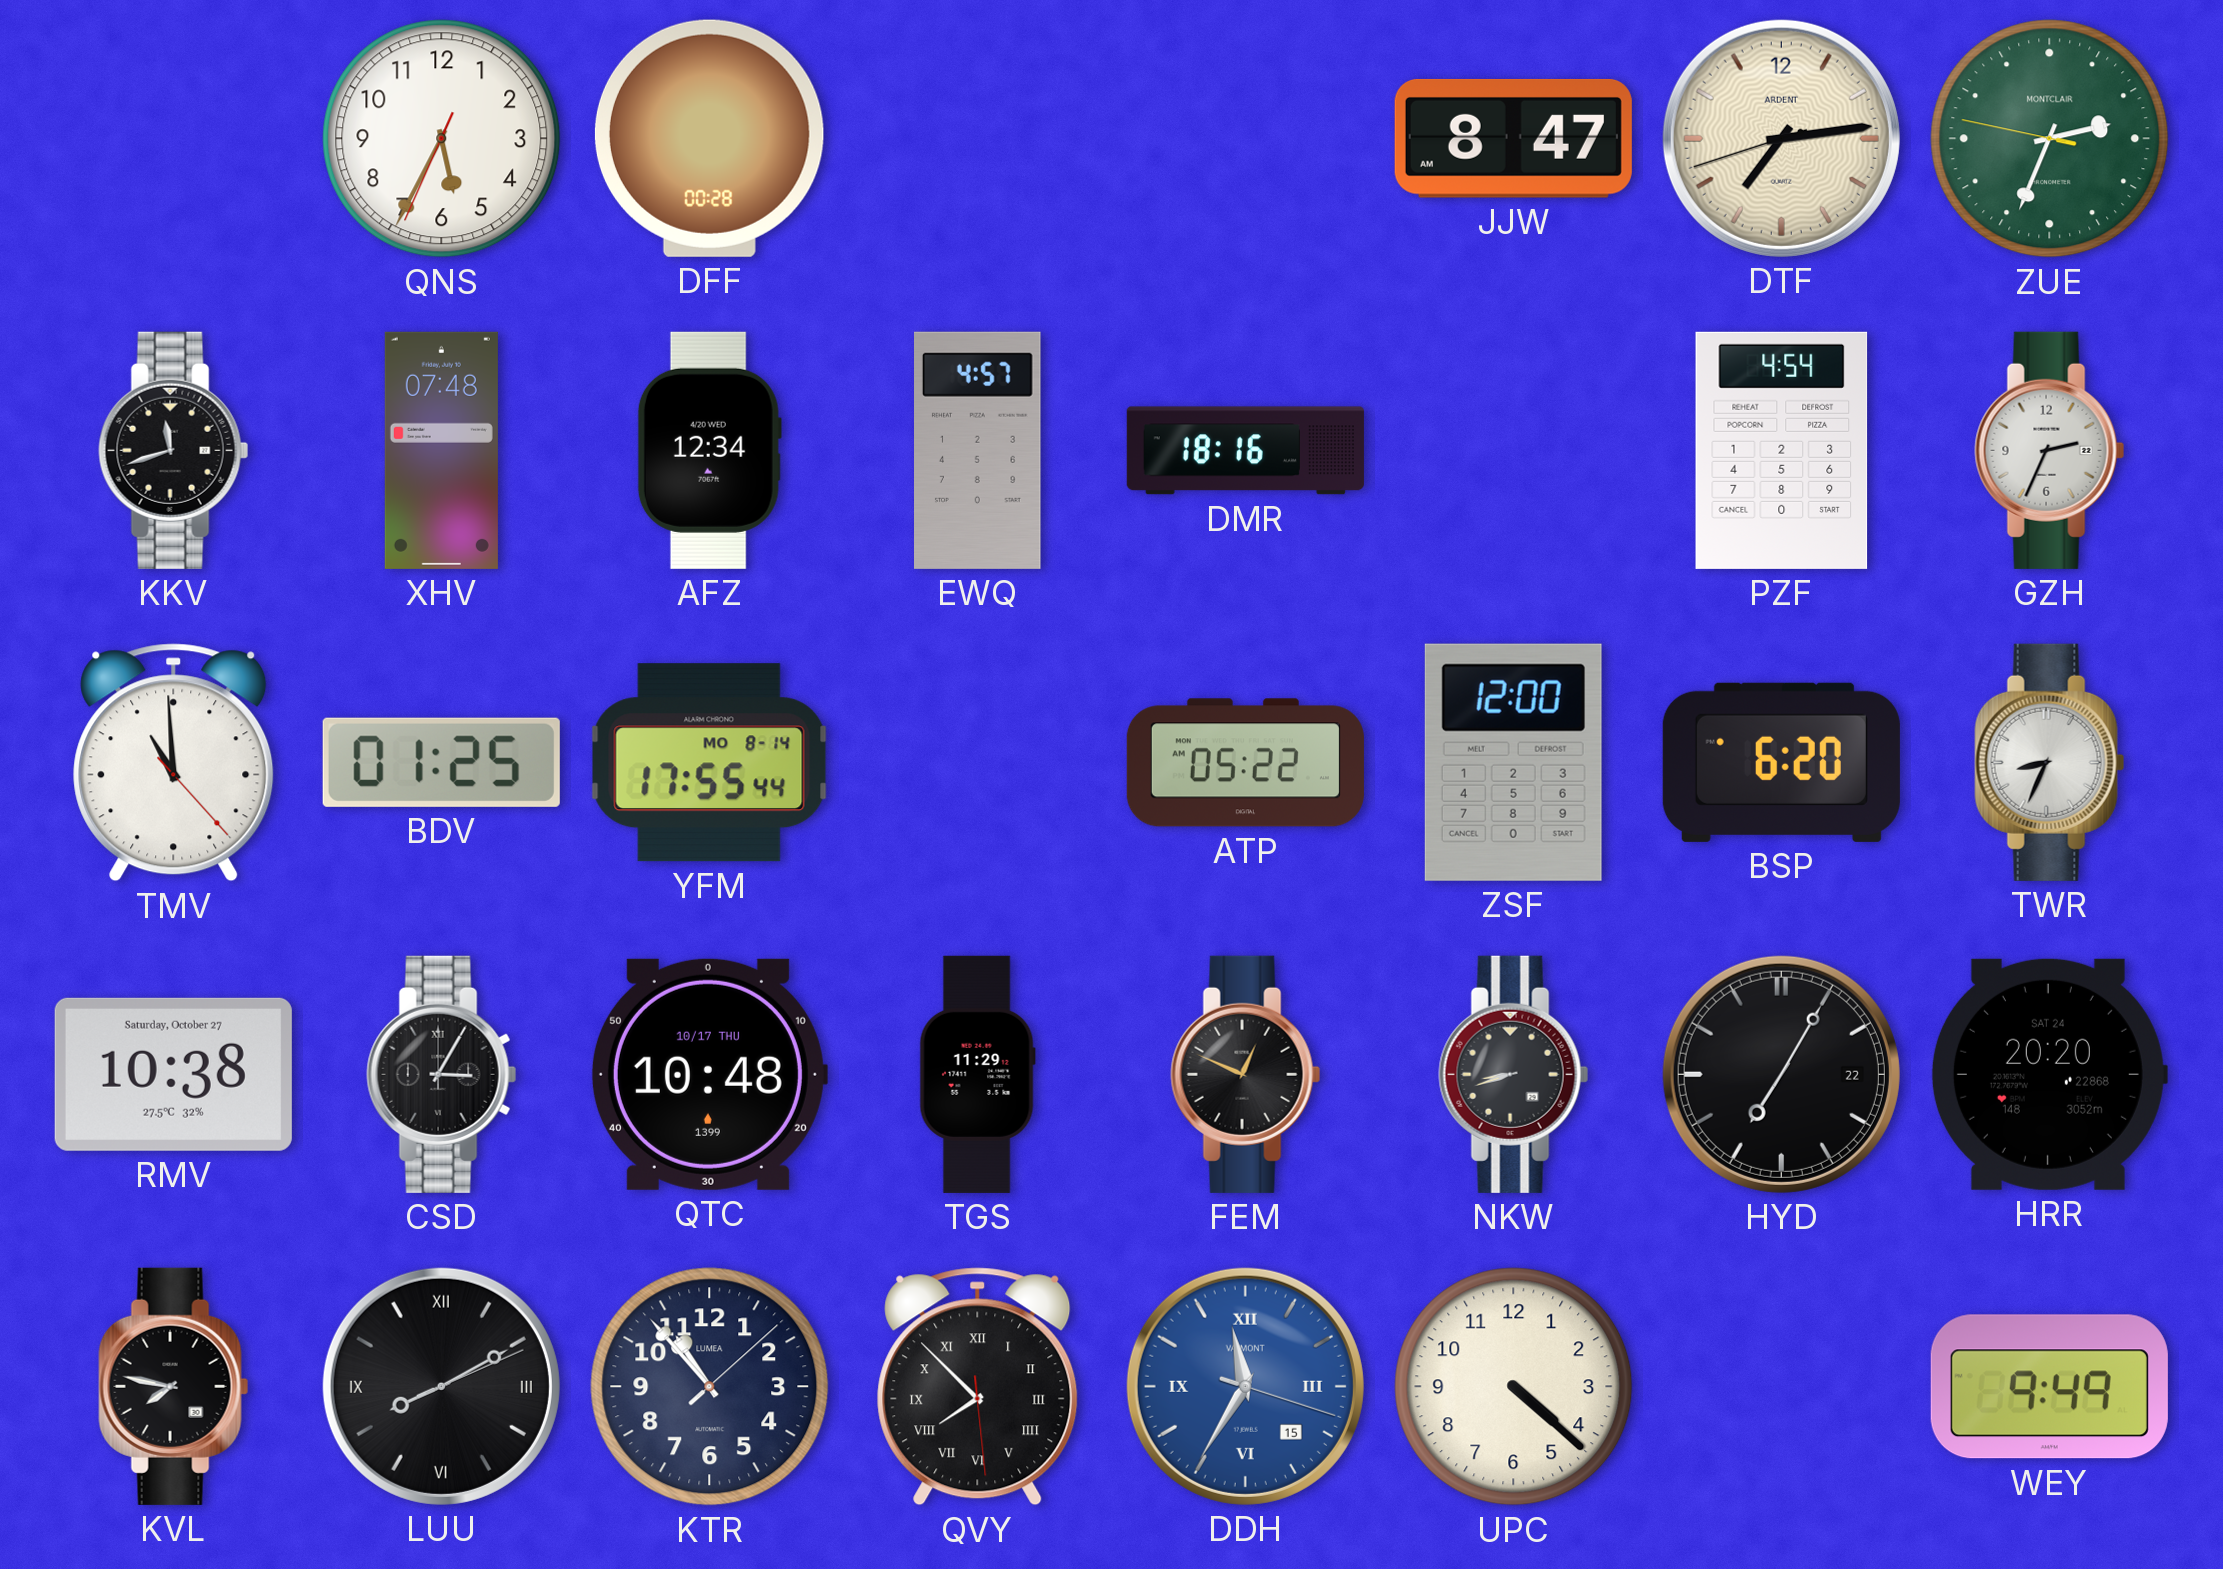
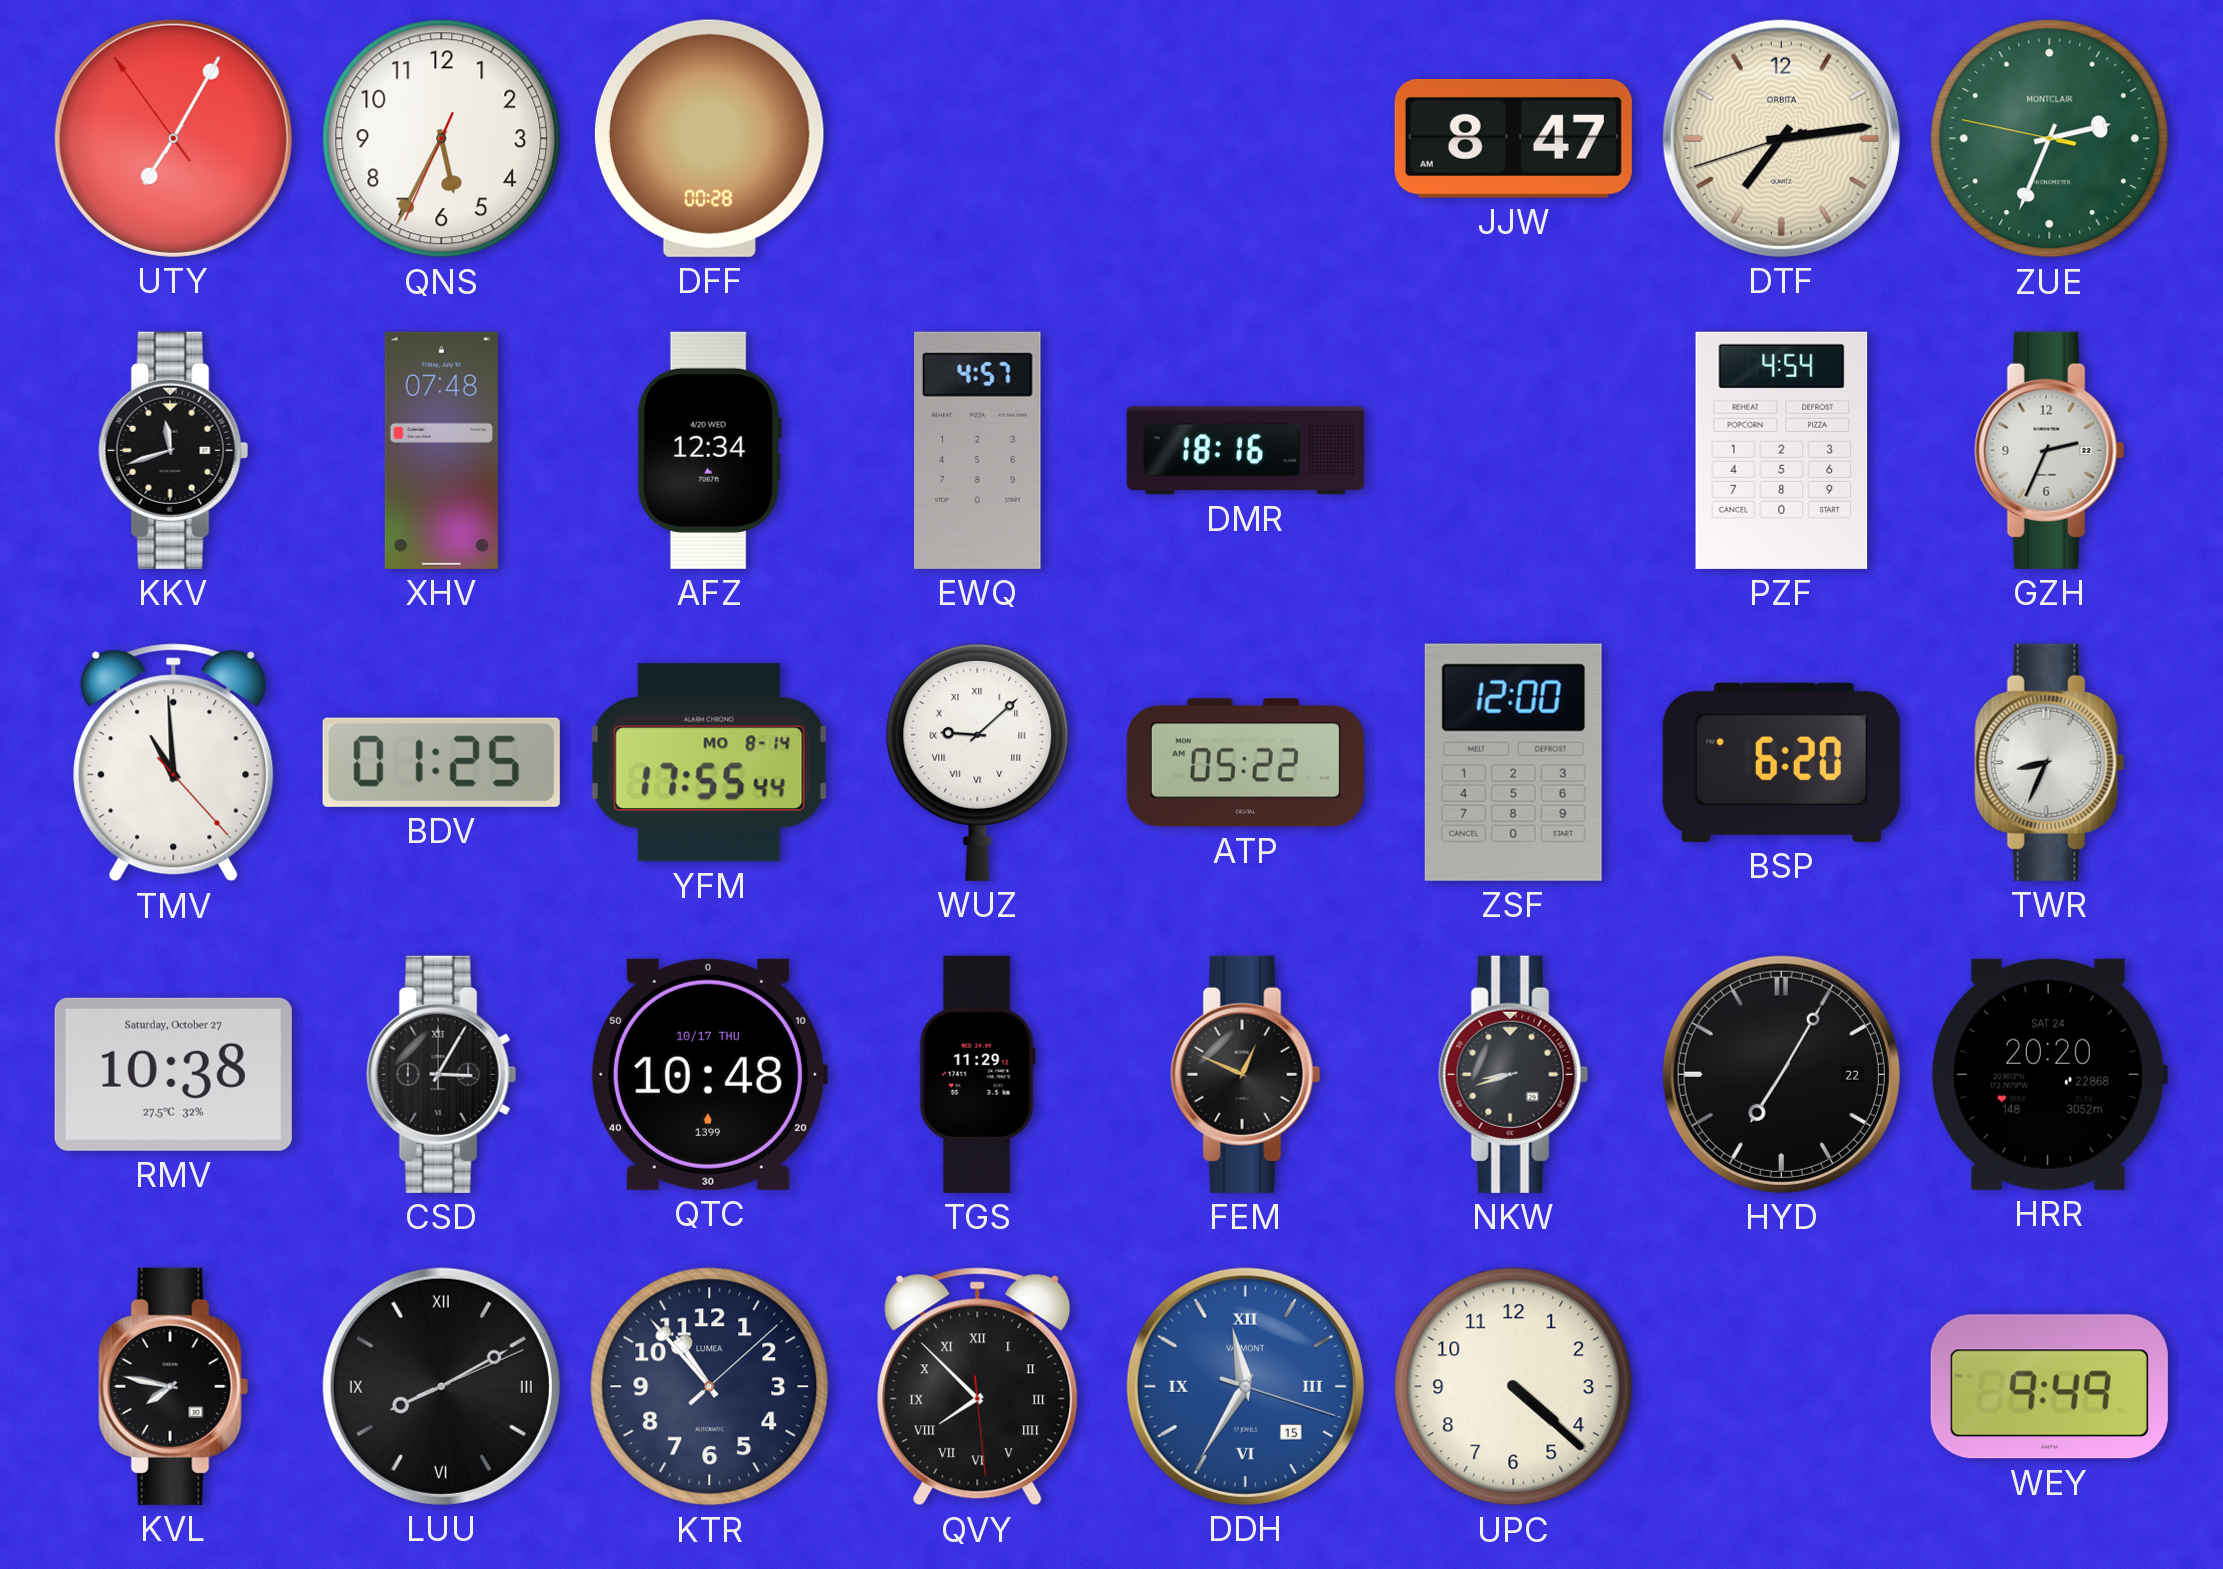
UTY: none -> 7:04
DTF brand: ARDENT -> ORBITA
WUZ: none -> 9:08
